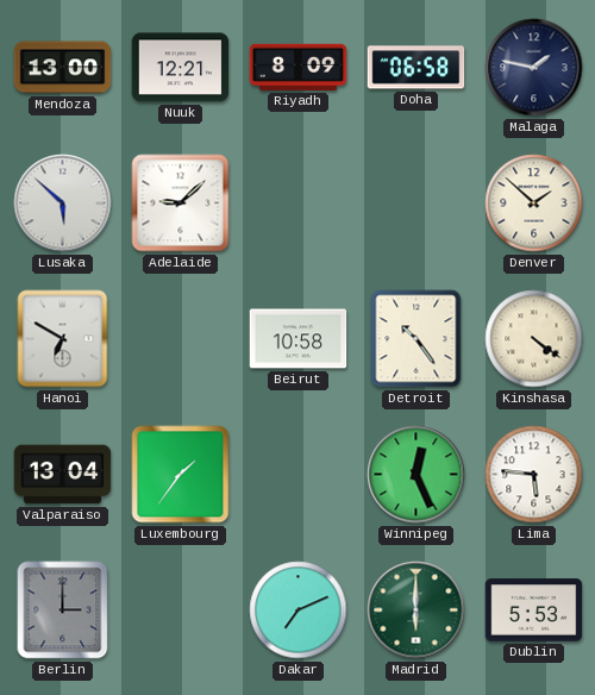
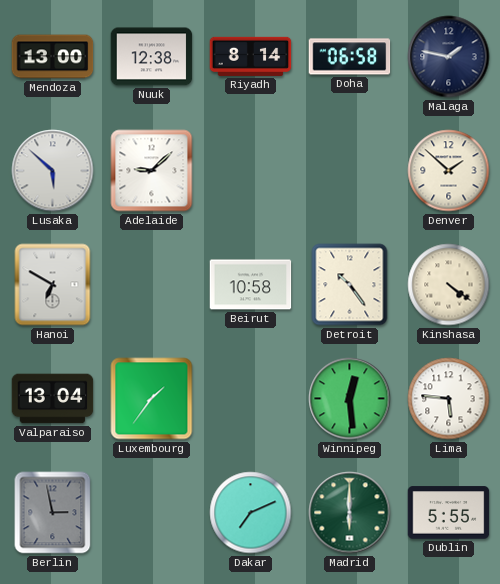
Nuuk: 12:21 -> 12:38
Riyadh: 8:09 -> 8:14
Winnipeg: 12:26 -> 12:29
Berlin: 3:00 -> 2:58
Dublin: 5:53 -> 5:55
